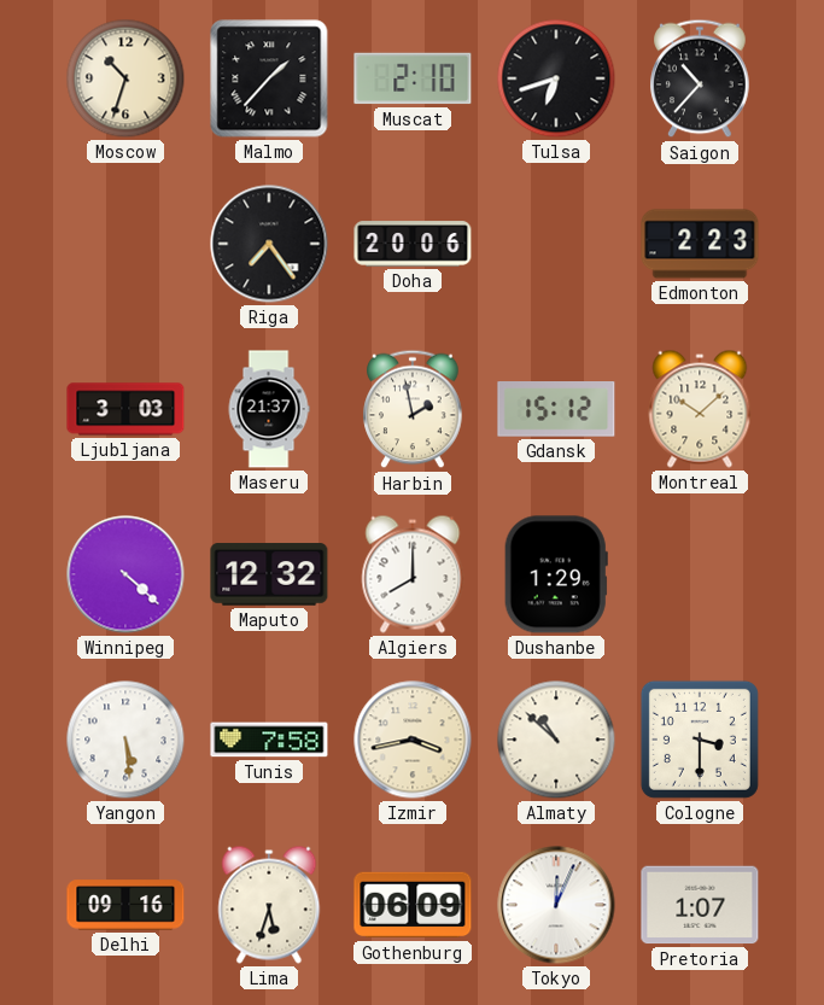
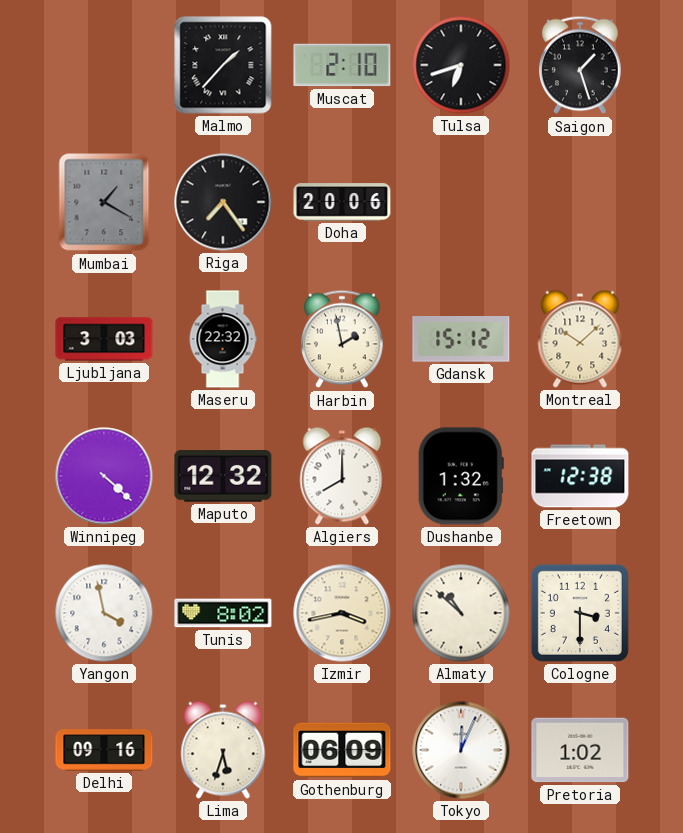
Moscow: 10:33 -> none
Saigon: 10:37 -> 1:27
Mumbai: none -> 1:20
Edmonton: 2:23 -> none
Maseru: 21:37 -> 22:32
Dushanbe: 1:29 -> 1:32
Freetown: none -> 12:38
Yangon: 5:29 -> 3:58
Tunis: 7:58 -> 8:02
Pretoria: 1:07 -> 1:02
